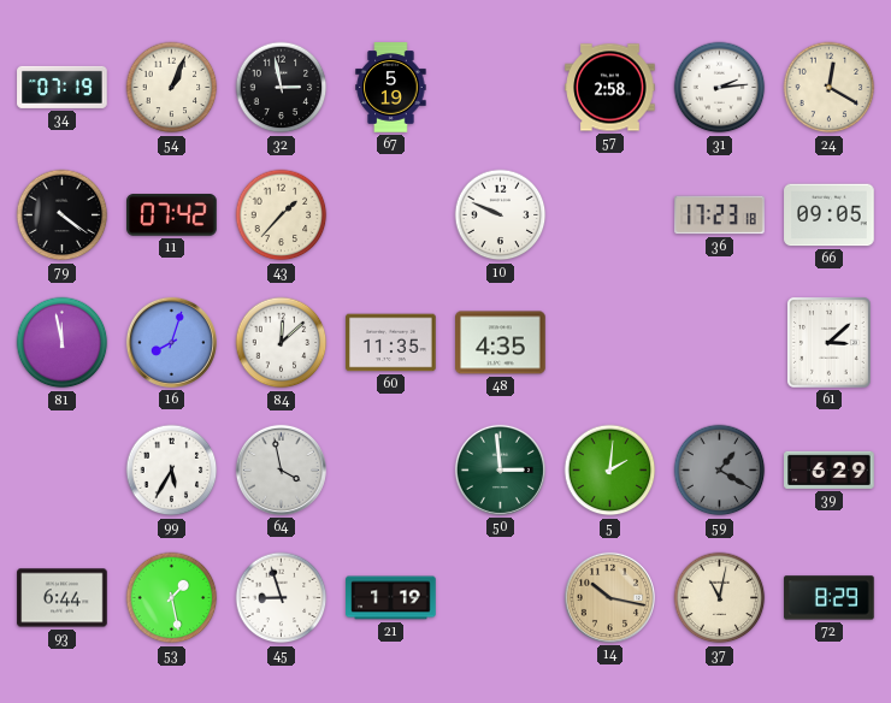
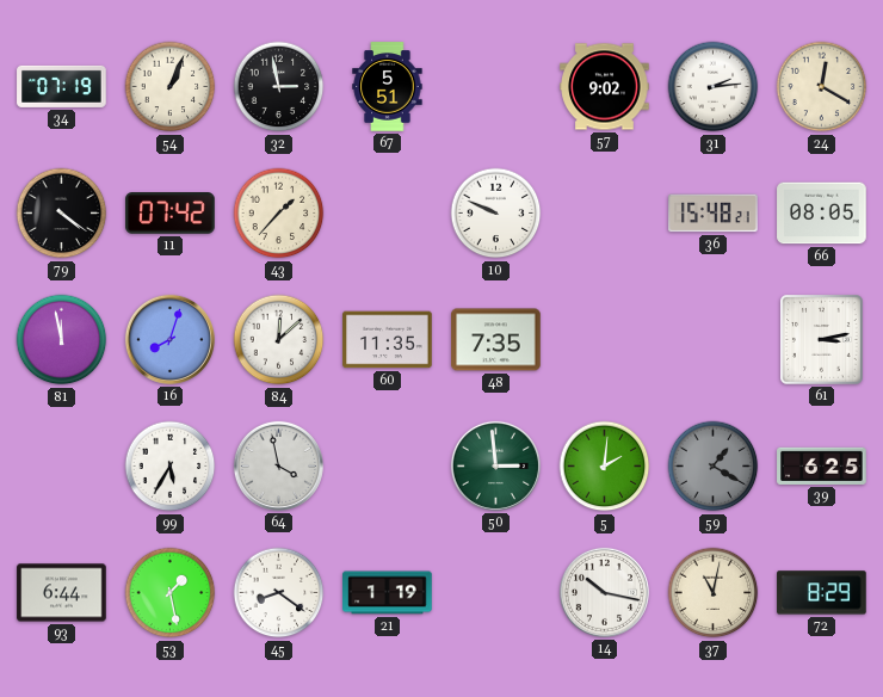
67: 5:19 -> 5:51
57: 2:58 -> 9:02
36: 17:23 -> 15:48
66: 09:05 -> 08:05
48: 4:35 -> 7:35
61: 3:08 -> 3:13
39: 6:29 -> 6:25
45: 8:57 -> 8:21
14 dial: champagne -> white
